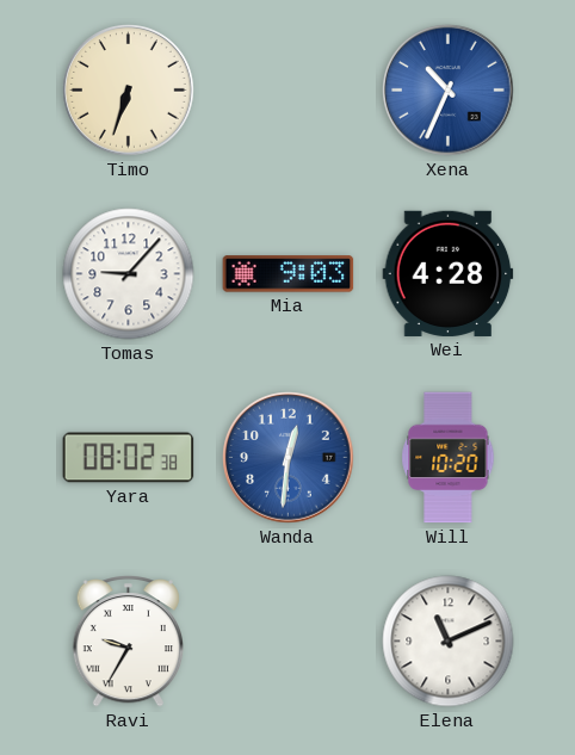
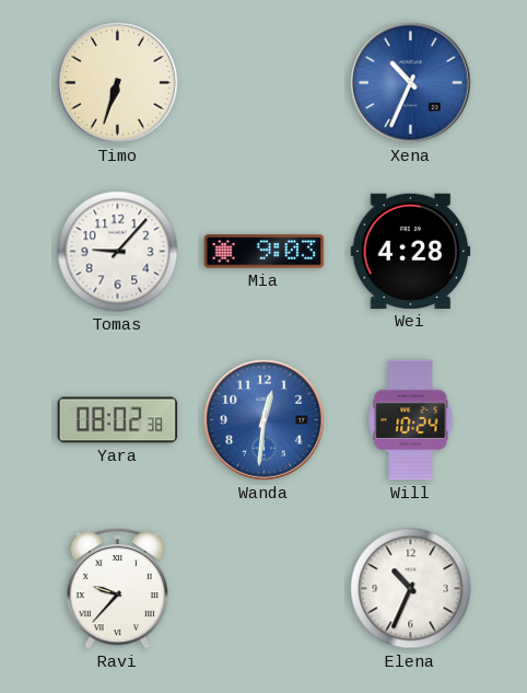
Will: 10:20 -> 10:24
Ravi: 9:35 -> 9:37
Elena: 11:11 -> 10:34
